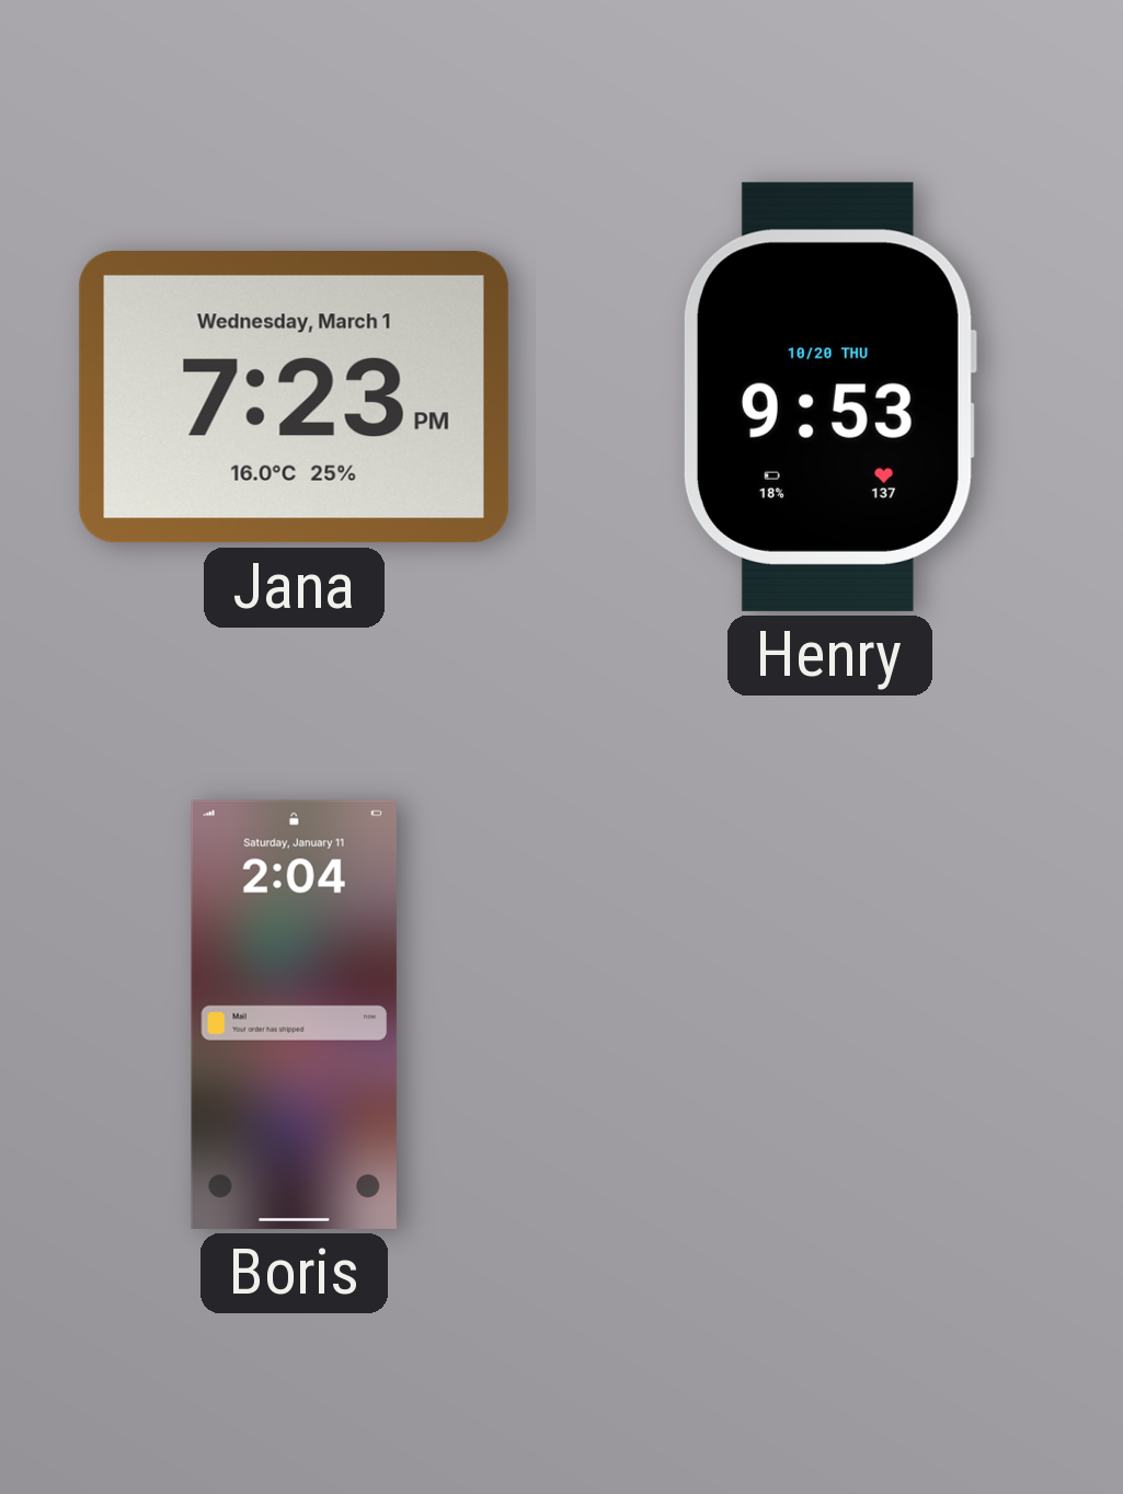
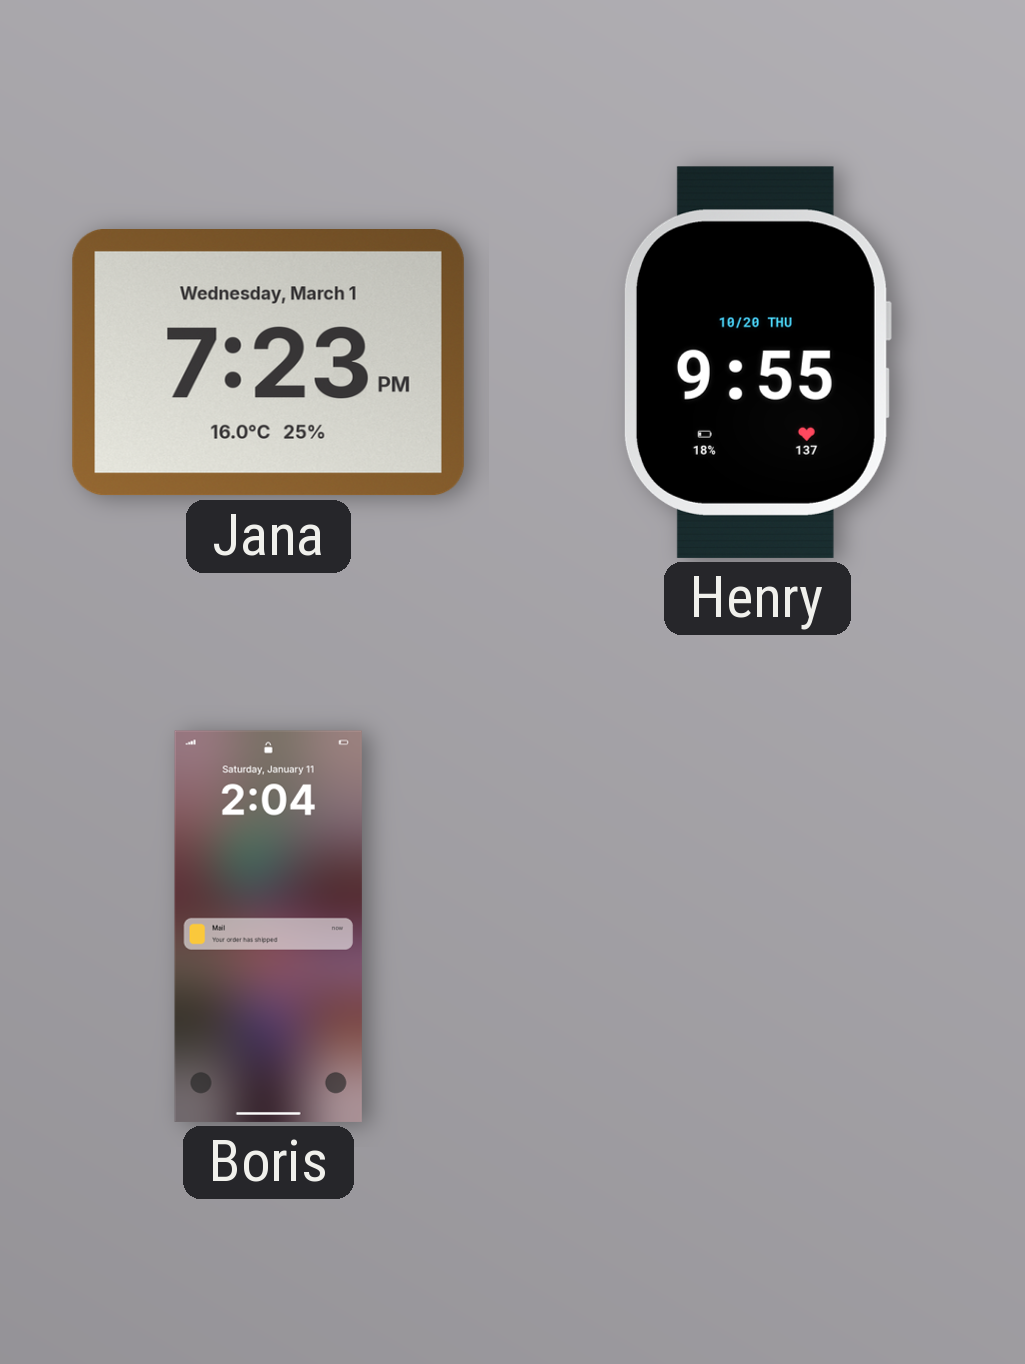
Henry: 9:53 -> 9:55
